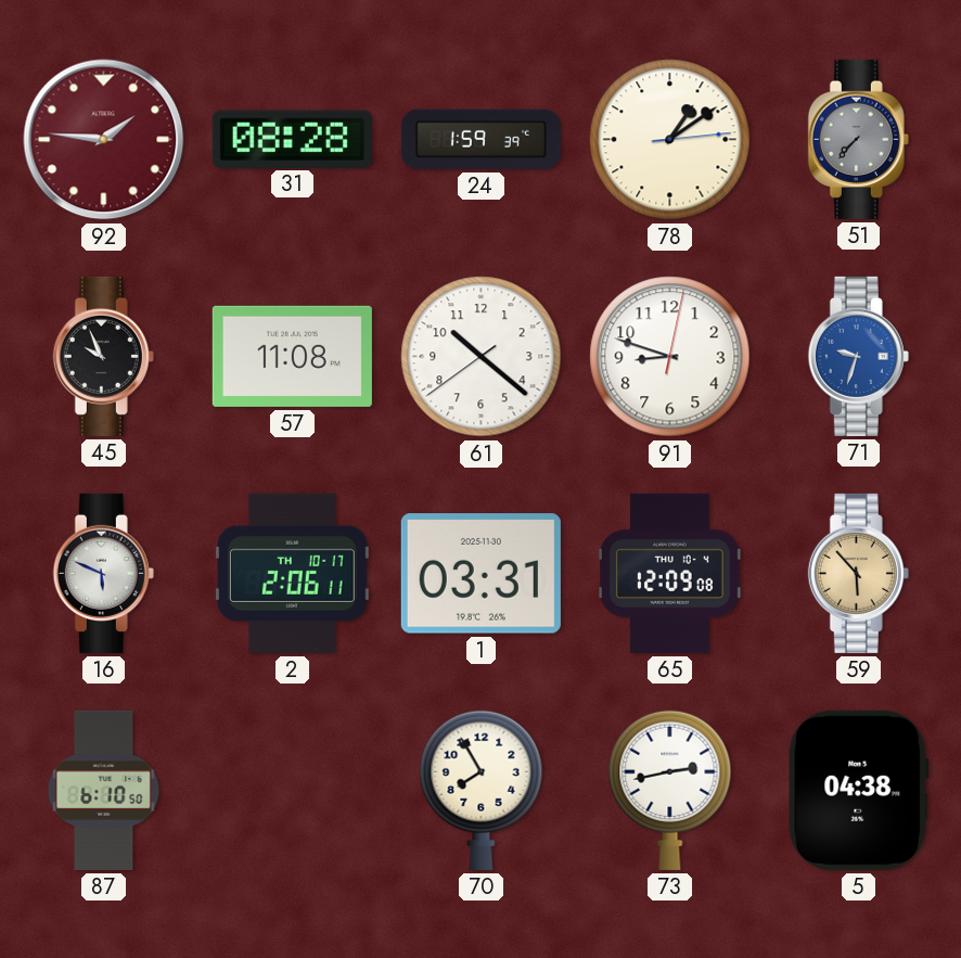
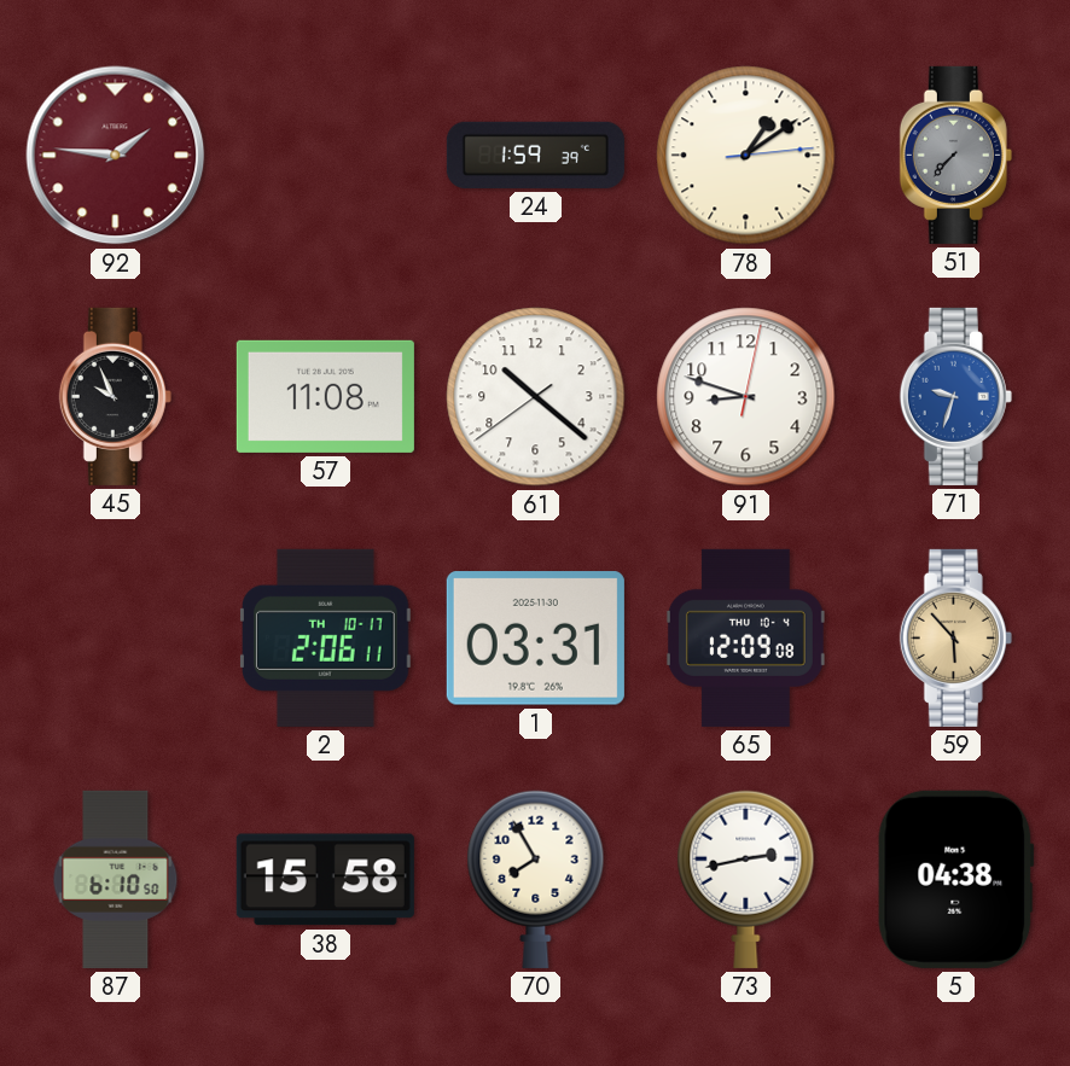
31: 08:28 -> none
16: 5:49 -> none
38: none -> 15:58
